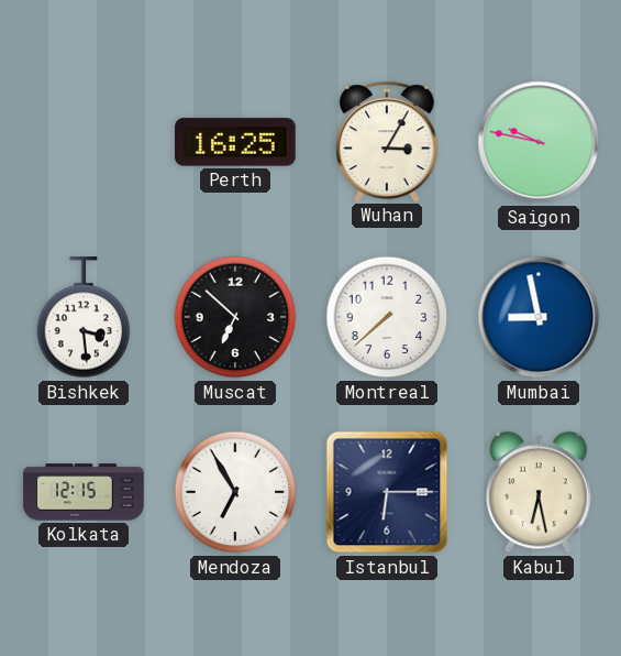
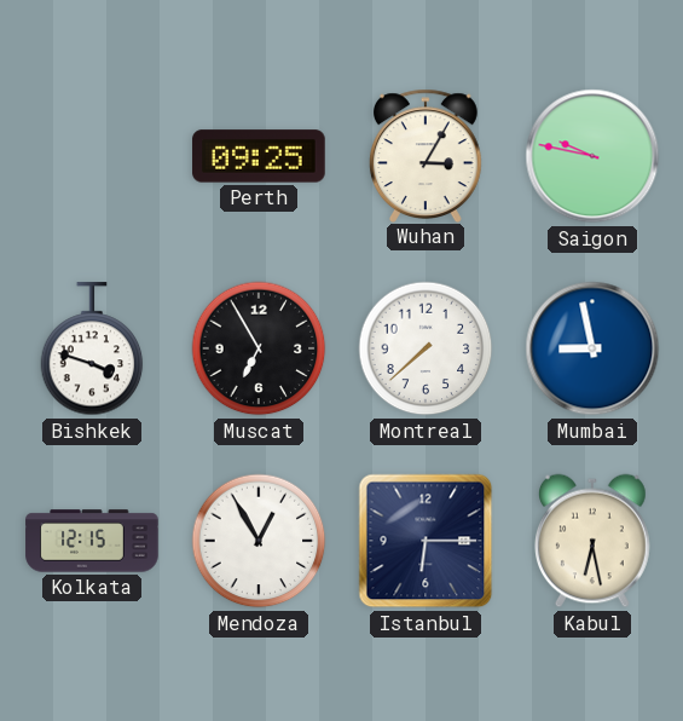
Perth: 16:25 -> 09:25
Bishkek: 3:29 -> 3:48
Muscat: 6:52 -> 6:55
Mendoza: 6:55 -> 12:55
